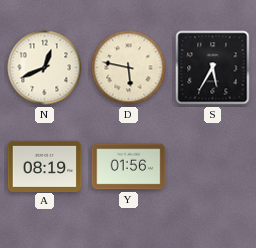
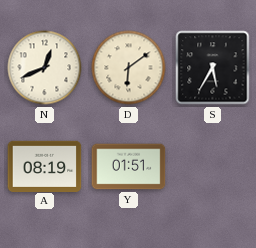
D: 5:47 -> 6:09
Y: 01:56 -> 01:51
